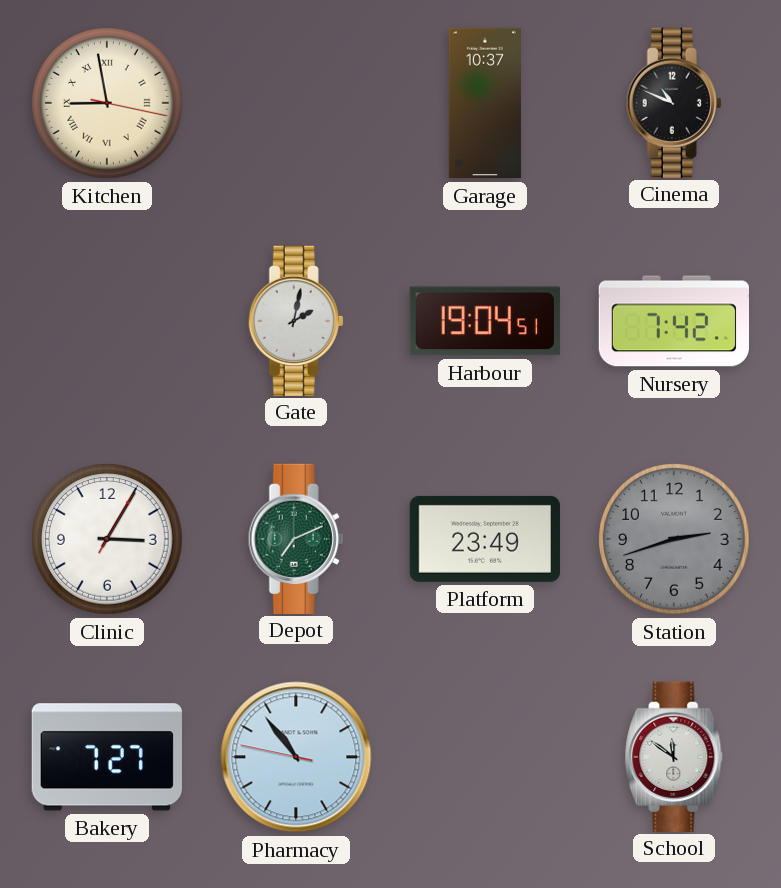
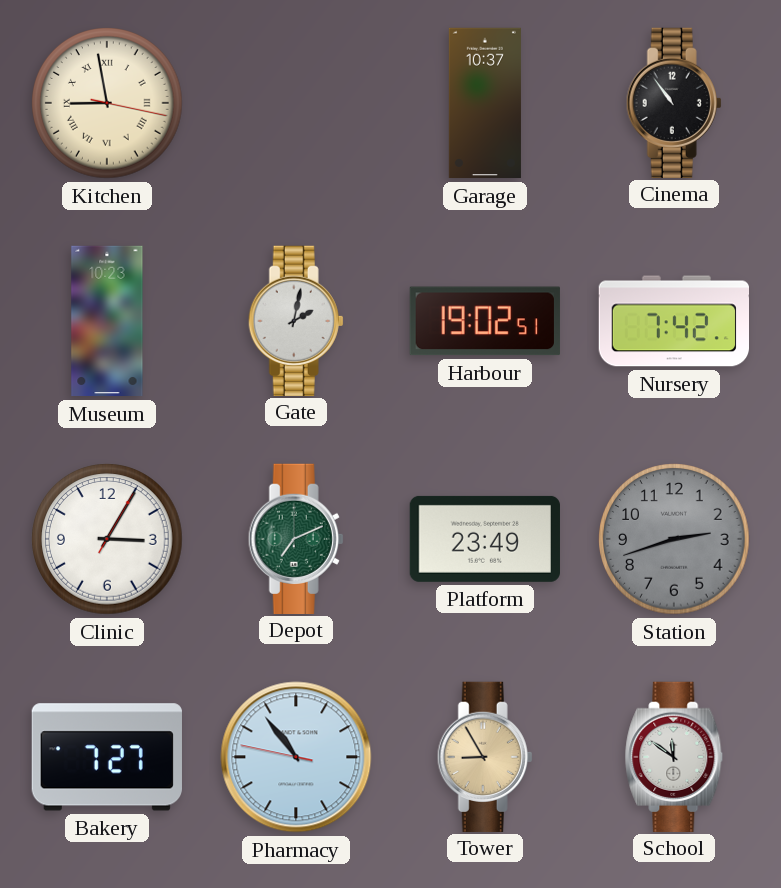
Cinema: 10:49 -> 10:54
Museum: none -> 10:23
Harbour: 19:04 -> 19:02
Tower: none -> 8:55
